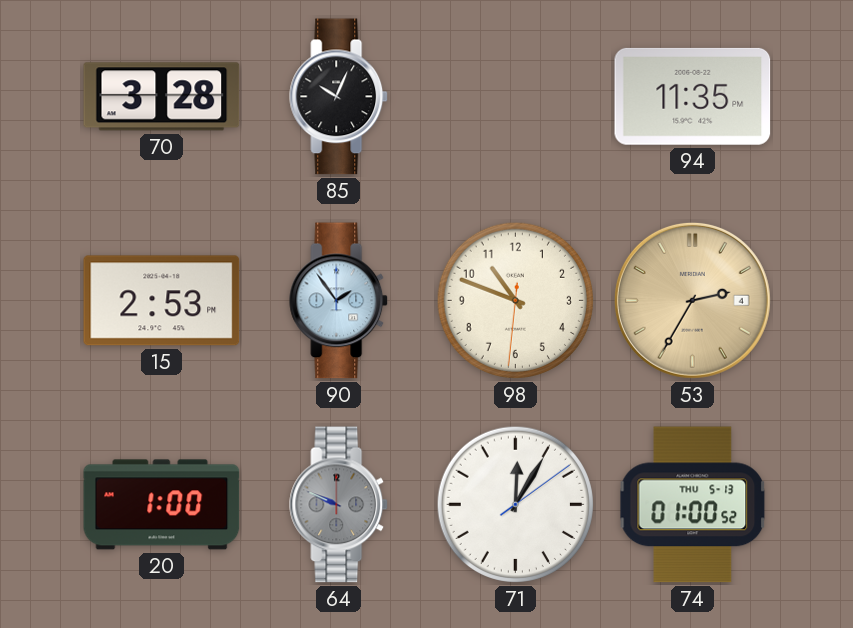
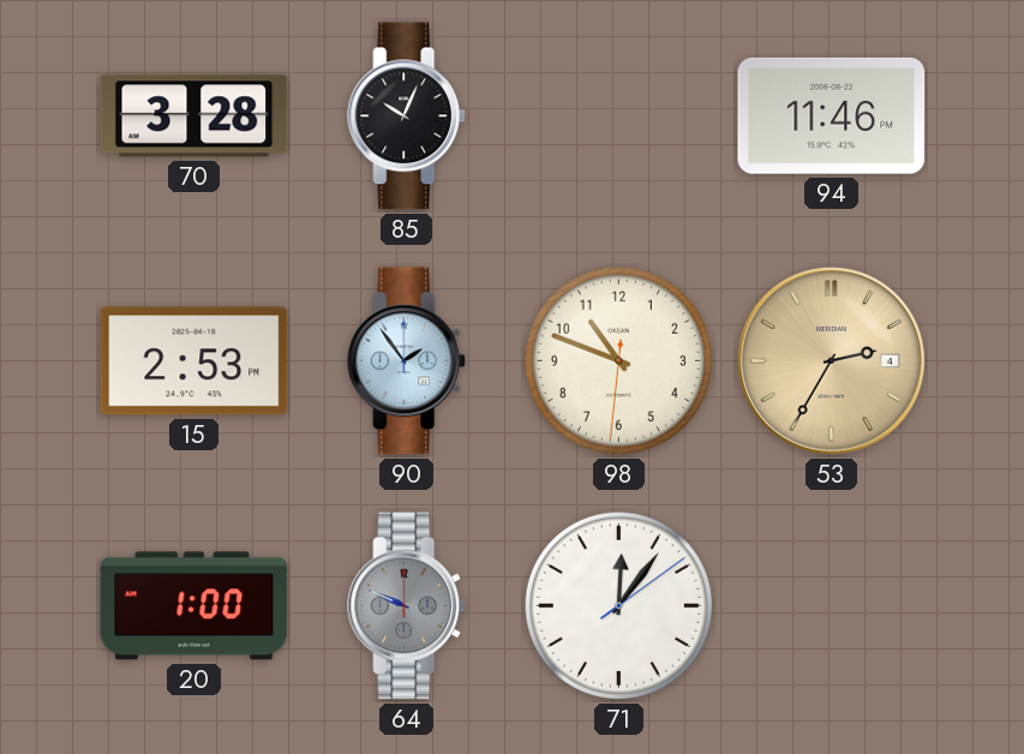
94: 11:35 -> 11:46
71: 12:05 -> 12:06
74: 01:00 -> none
